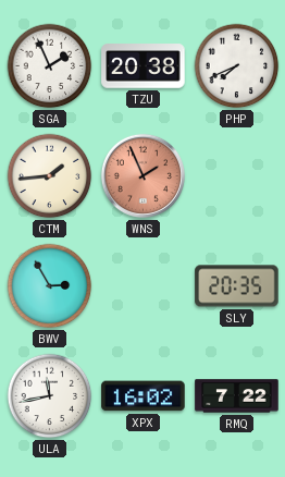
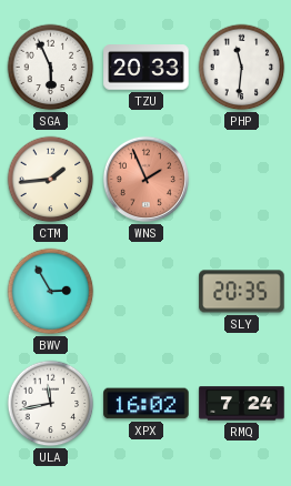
SGA: 1:56 -> 5:56
TZU: 20:38 -> 20:33
PHP: 7:41 -> 11:31
RMQ: 7:22 -> 7:24
